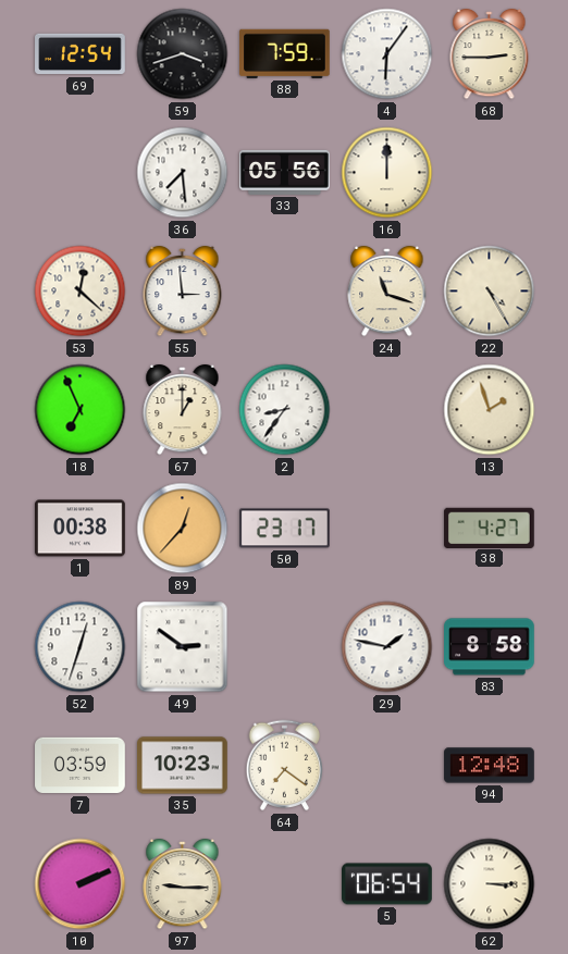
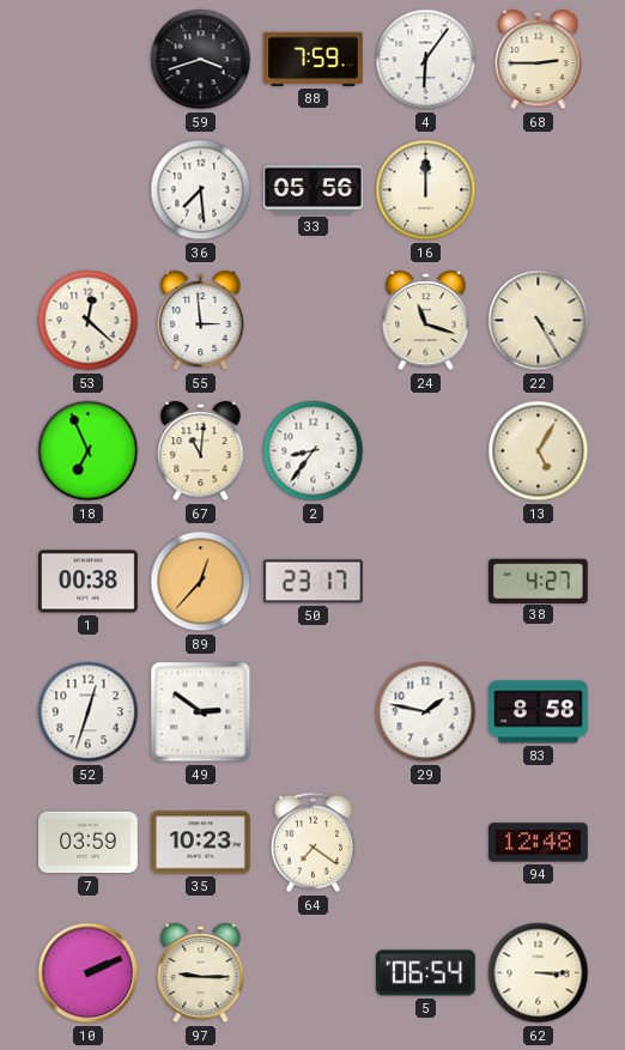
69: 12:54 -> none
67: 1:00 -> 11:01
13: 1:57 -> 5:05
